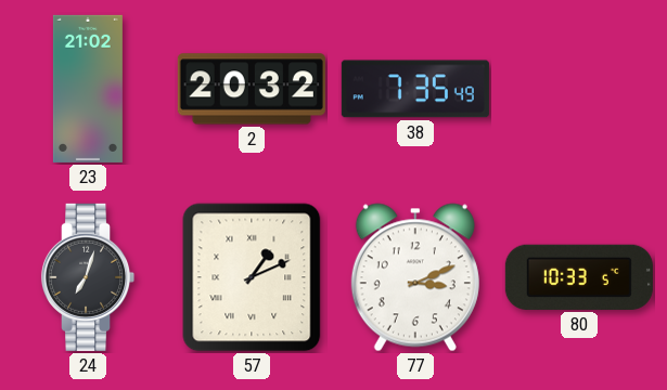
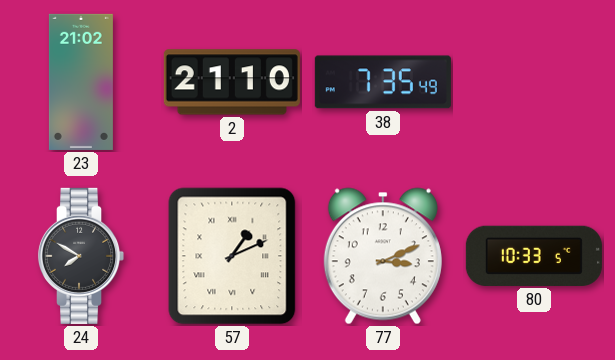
2: 20:32 -> 21:10
24: 7:03 -> 7:50
